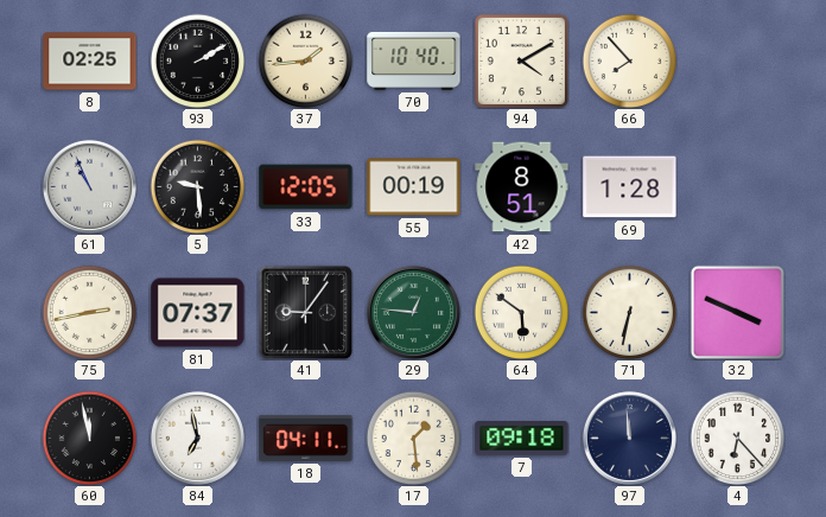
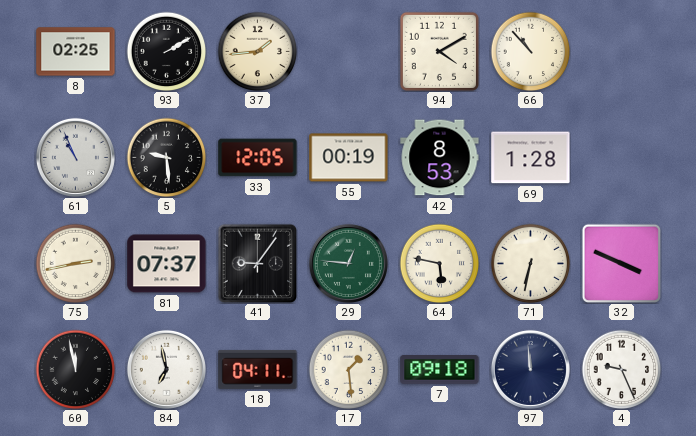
70: 10:40 -> none
66: 7:53 -> 10:53
42: 8:51 -> 8:53
64: 5:51 -> 5:47
4: 6:23 -> 9:26
